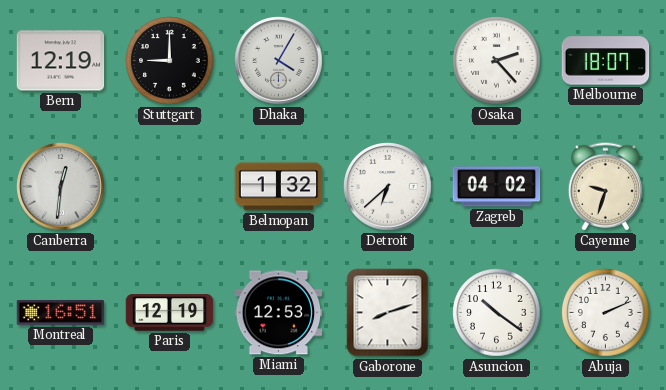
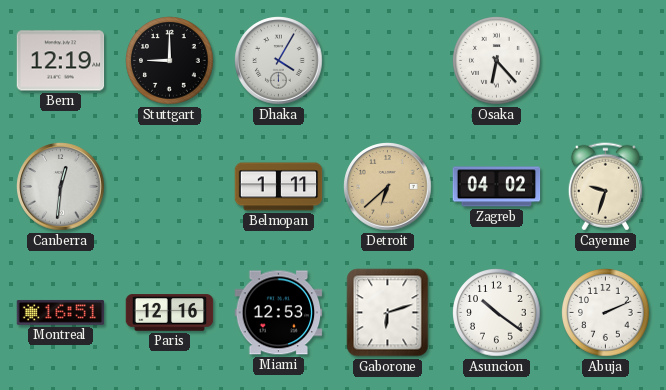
Osaka: 2:23 -> 6:23
Melbourne: 18:07 -> none
Belmopan: 1:32 -> 1:11
Detroit dial: white -> champagne
Paris: 12:19 -> 12:16
Gaborone: 8:12 -> 6:12
